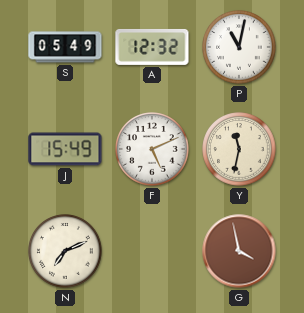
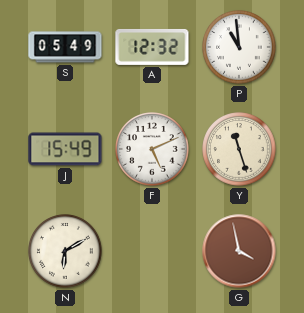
P: 11:02 -> 10:59
Y: 11:32 -> 11:27
N: 7:11 -> 6:10
